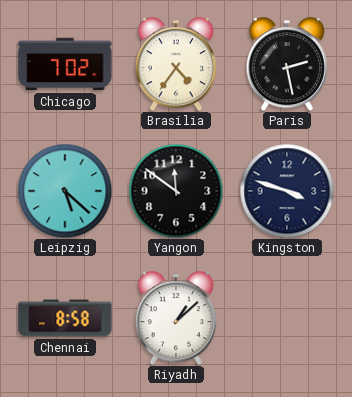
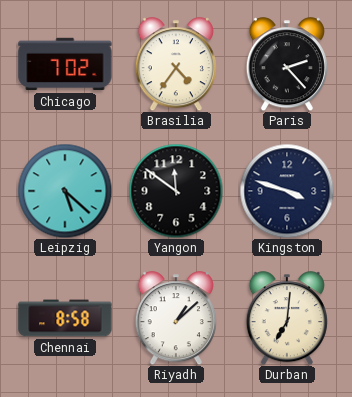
Paris: 2:28 -> 2:23
Durban: none -> 7:01
